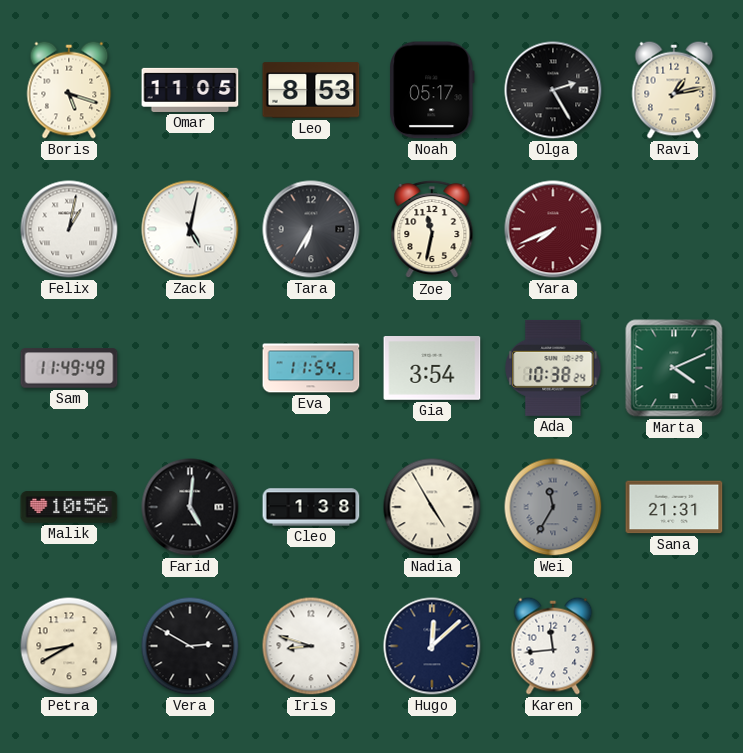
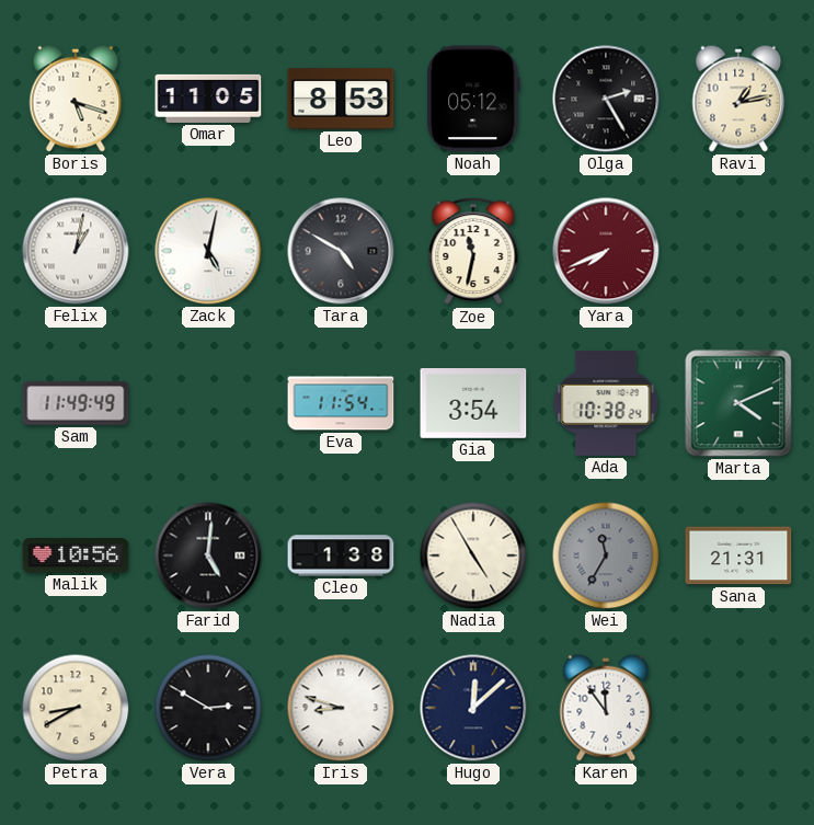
Noah: 05:17 -> 05:12
Tara: 6:35 -> 4:50
Karen: 11:44 -> 11:54
